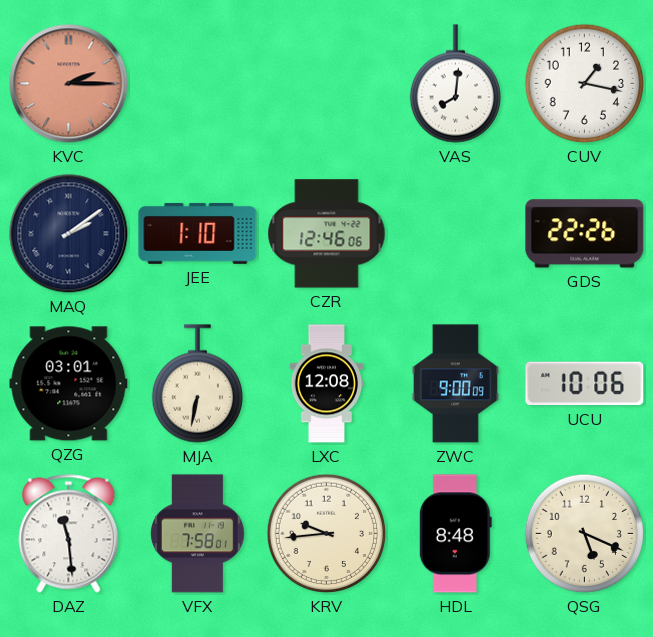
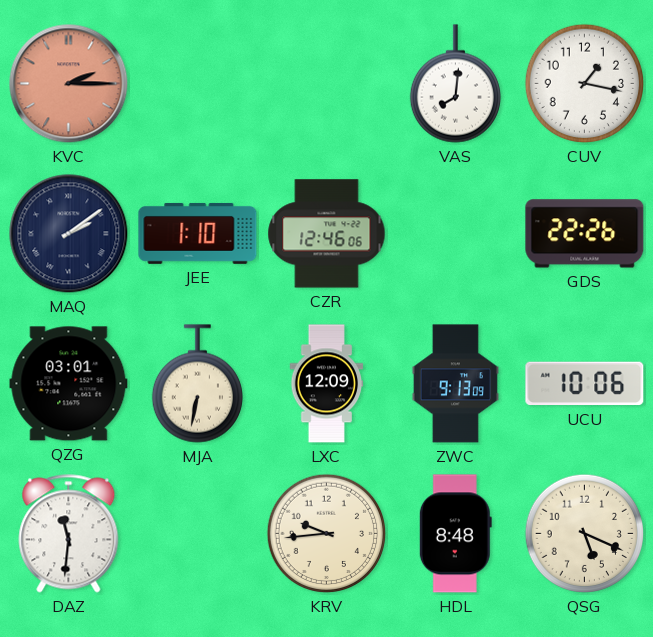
LXC: 12:08 -> 12:09
ZWC: 9:00 -> 9:13
DAZ: 11:29 -> 11:31
VFX: 7:58 -> none
